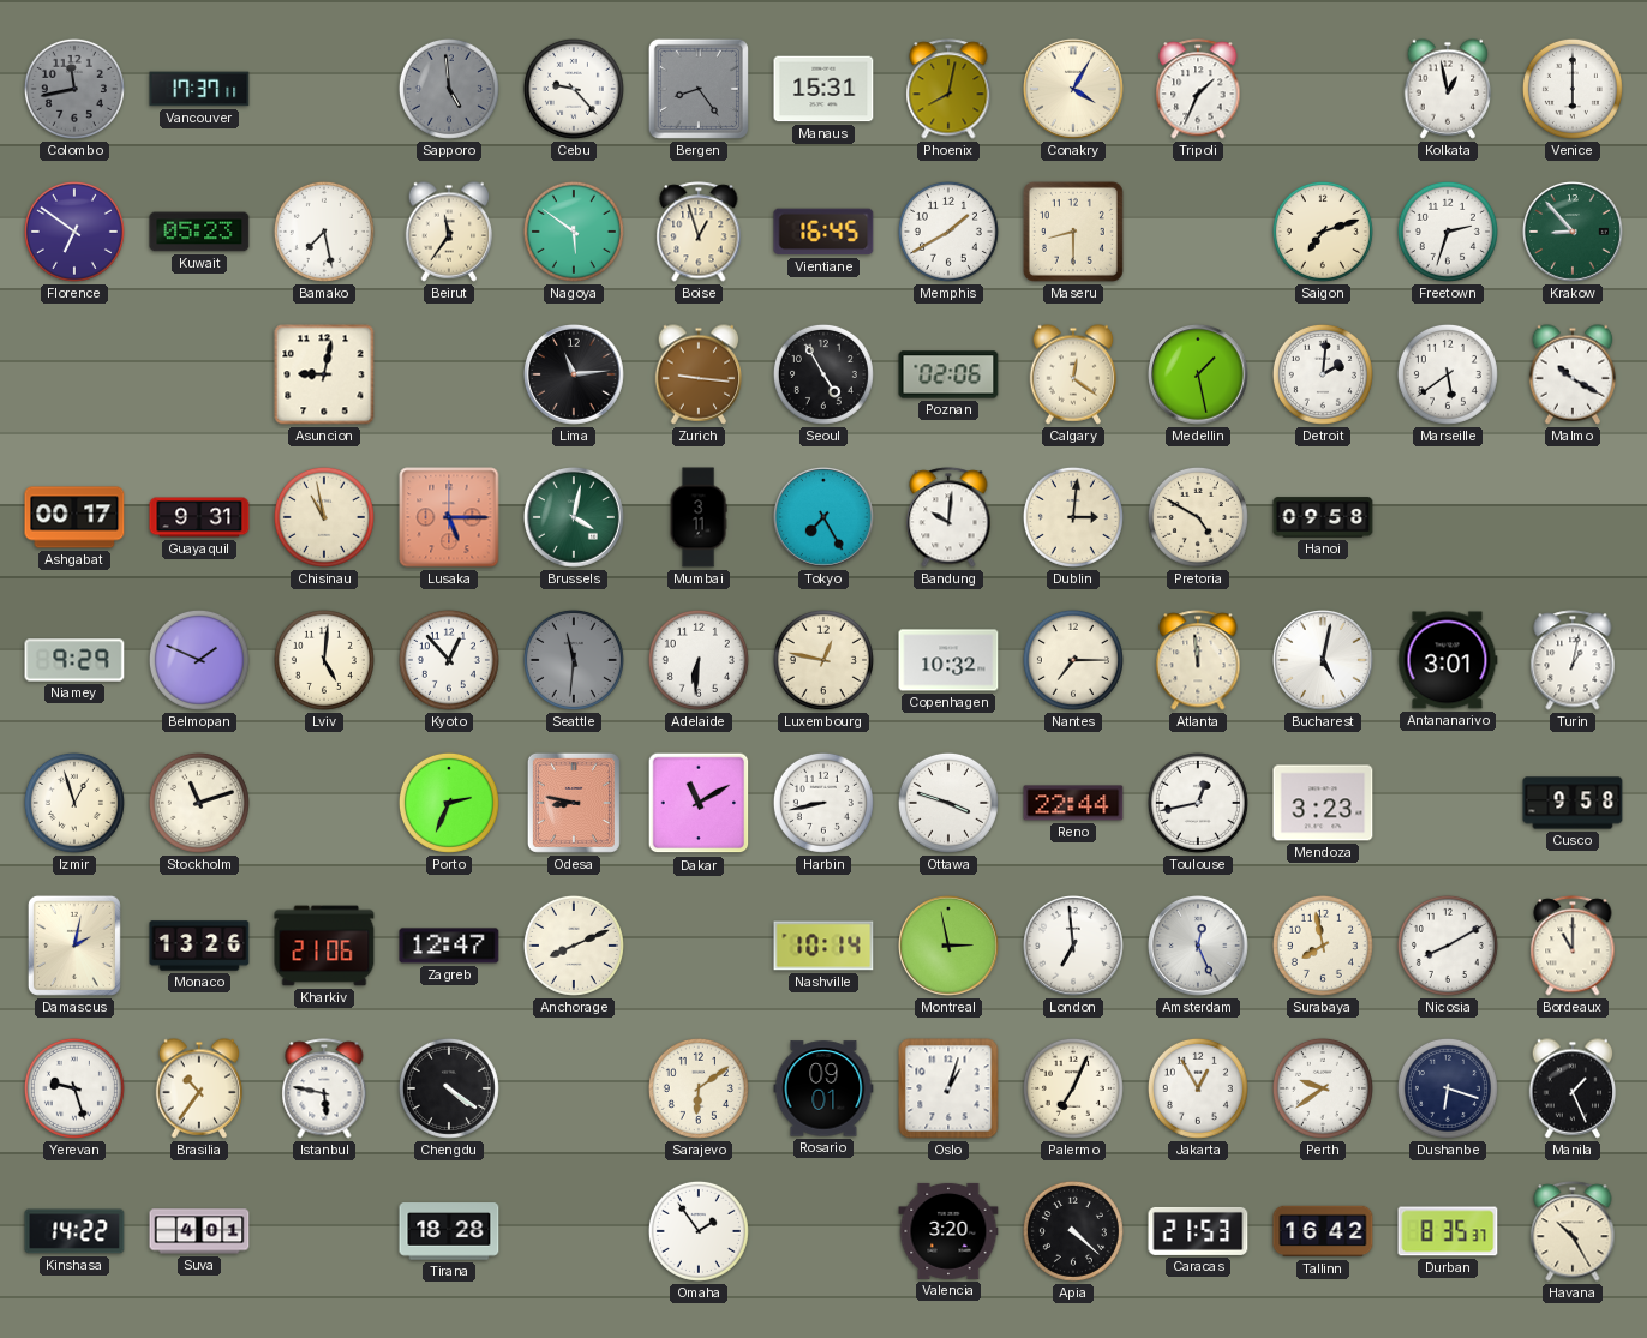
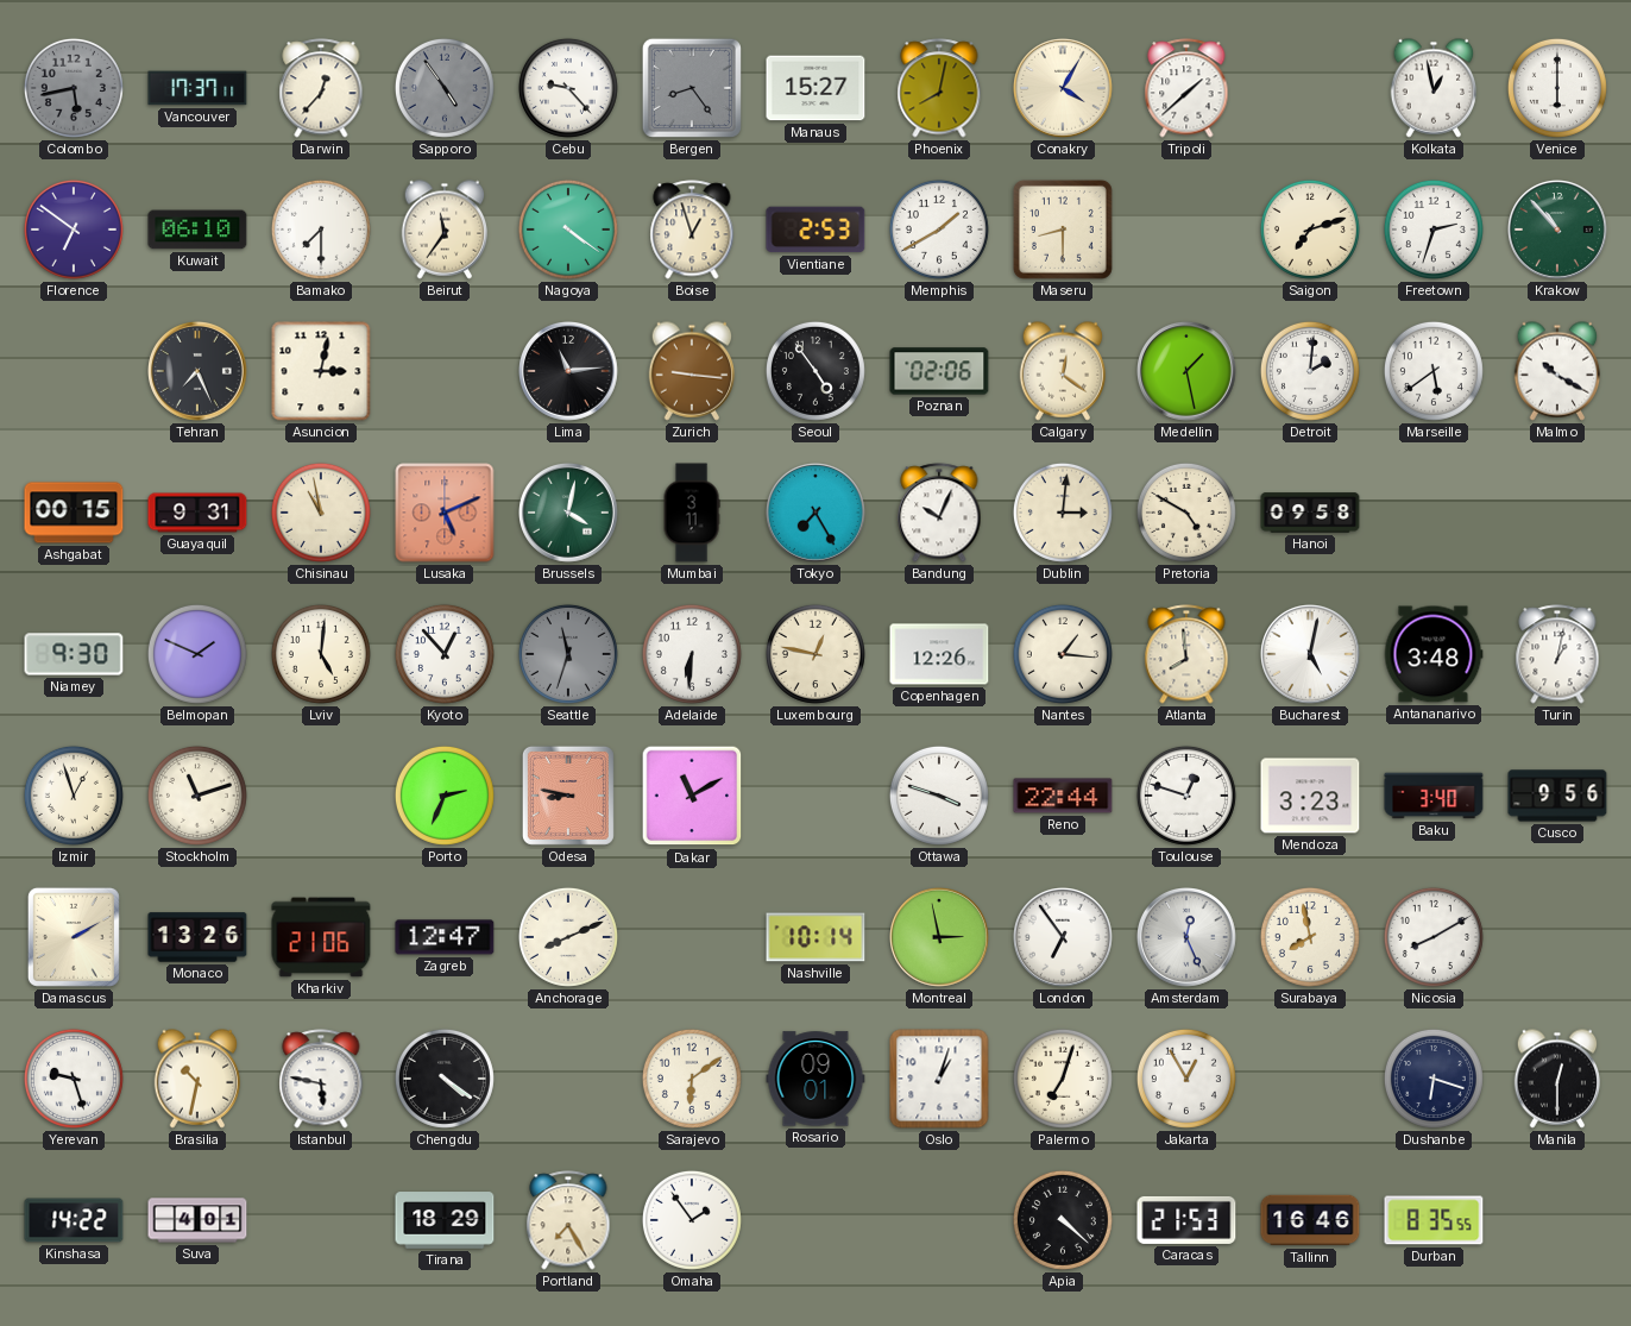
Colombo: 11:43 -> 5:43
Darwin: none -> 12:37
Sapporo: 4:59 -> 4:54
Manaus: 15:31 -> 15:27
Tripoli: 1:34 -> 1:38
Kuwait: 05:23 -> 06:10
Bamako: 7:28 -> 7:30
Nagoya: 5:51 -> 4:21
Vientiane: 16:45 -> 2:53
Krakow: 8:53 -> 10:53
Tehran: none -> 7:26
Asuncion: 9:02 -> 3:02
Seoul: 4:55 -> 4:54
Ashgabat: 00:17 -> 00:15
Lusaka: 5:15 -> 5:11
Bandung: 10:01 -> 10:04
Niamey: 9:29 -> 9:30
Seattle: 11:31 -> 11:33
Copenhagen: 10:32 -> 12:26
Nantes: 7:15 -> 1:16
Atlanta: 11:59 -> 7:59
Antananarivo: 3:01 -> 3:48
Harbin: 8:43 -> none
Toulouse: 12:43 -> 12:48
Baku: none -> 3:40
Cusco: 9:58 -> 9:56
Damascus: 2:02 -> 2:10
London: 6:59 -> 6:54
Bordeaux: 11:00 -> none
Brasilia: 10:36 -> 10:32
Palermo: 7:04 -> 7:03
Perth: 9:39 -> none
Manila: 1:26 -> 12:30
Tirana: 18:28 -> 18:29
Portland: none -> 7:25
Valencia: 3:20 -> none
Tallinn: 16:42 -> 16:46
Durban: 8:35:37 -> 8:35:55
Havana: 10:25 -> none
